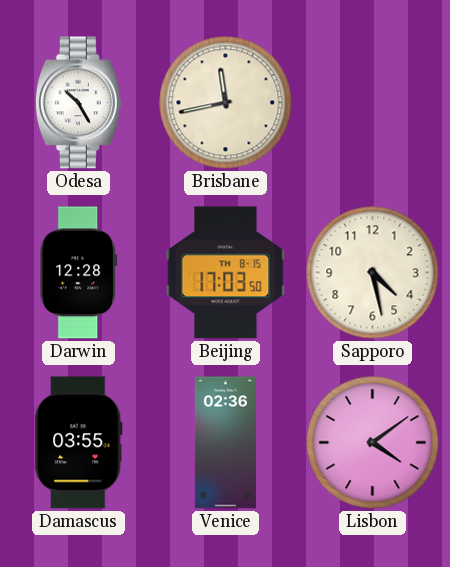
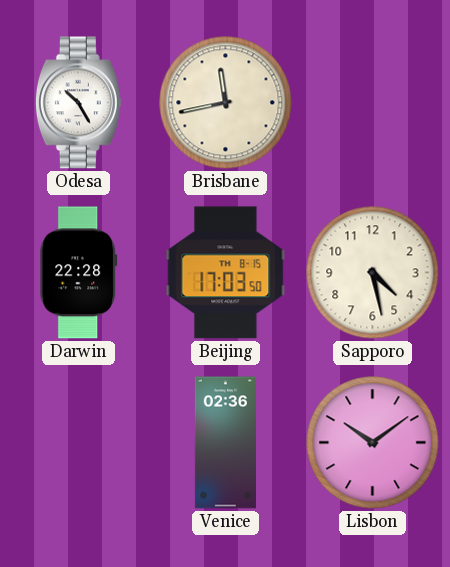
Darwin: 12:28 -> 22:28
Damascus: 03:55 -> none
Lisbon: 4:09 -> 10:09
